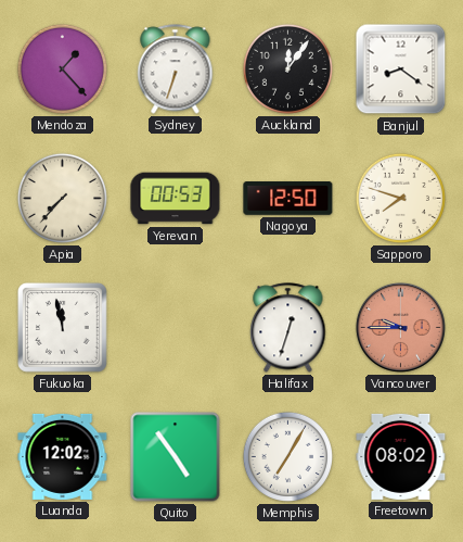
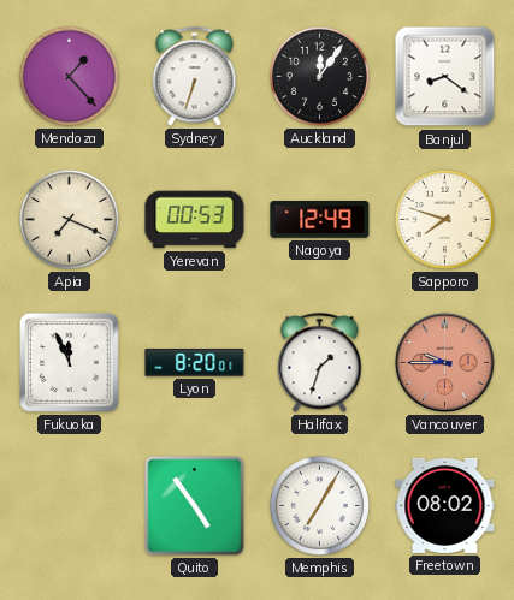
Apia: 7:37 -> 7:19
Nagoya: 12:50 -> 12:49
Fukuoka: 11:58 -> 11:56
Lyon: none -> 8:20
Halifax: 12:33 -> 1:33
Luanda: 12:02 -> none
